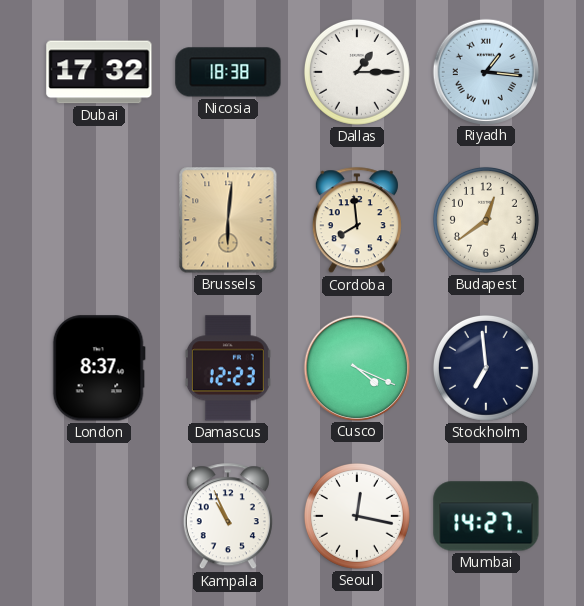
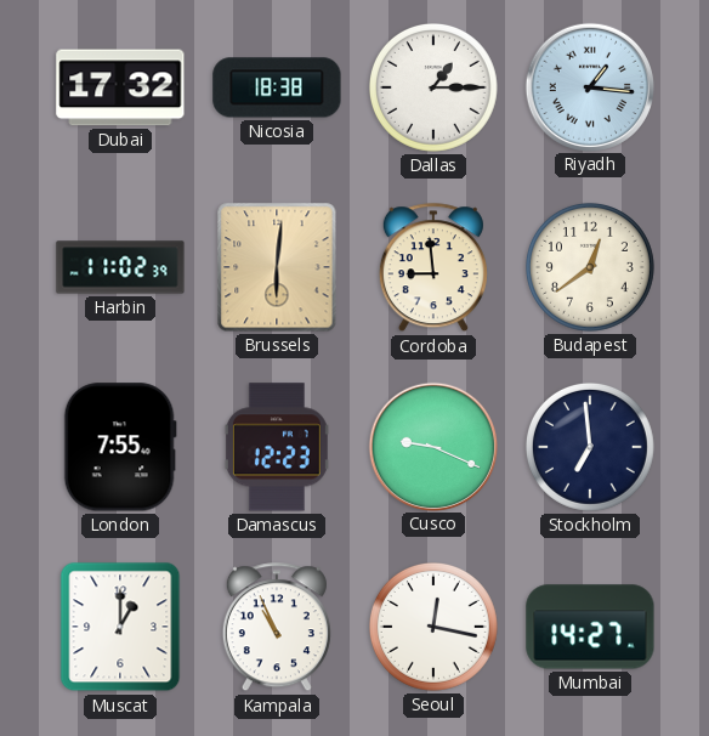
Harbin: none -> 11:02
Cordoba: 7:59 -> 8:59
London: 8:37 -> 7:55
Cusco: 4:19 -> 9:19
Muscat: none -> 1:00
